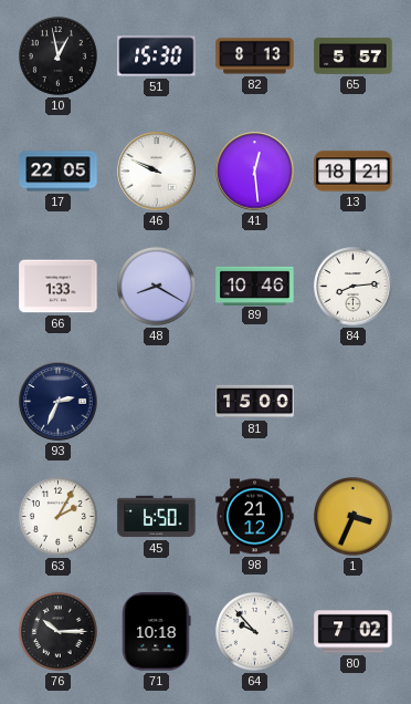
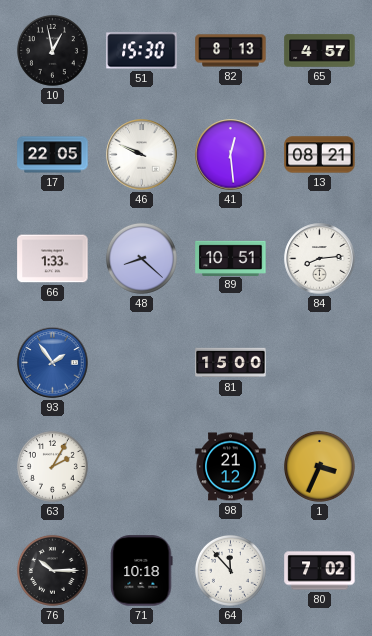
65: 5:57 -> 4:57
13: 18:21 -> 08:21
48: 8:20 -> 8:22
89: 10:46 -> 10:51
93: 2:34 -> 1:54
93 dial: navy -> blue
45: 6:50 -> none
64: 9:53 -> 11:53
